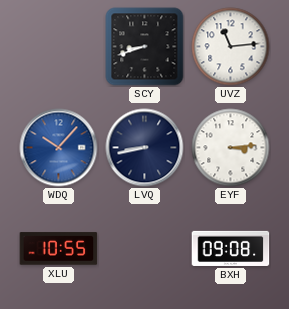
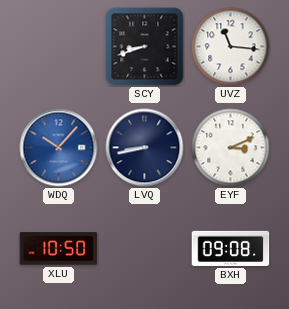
UVZ: 11:14 -> 11:16
EYF: 3:14 -> 3:11
XLU: 10:55 -> 10:50
